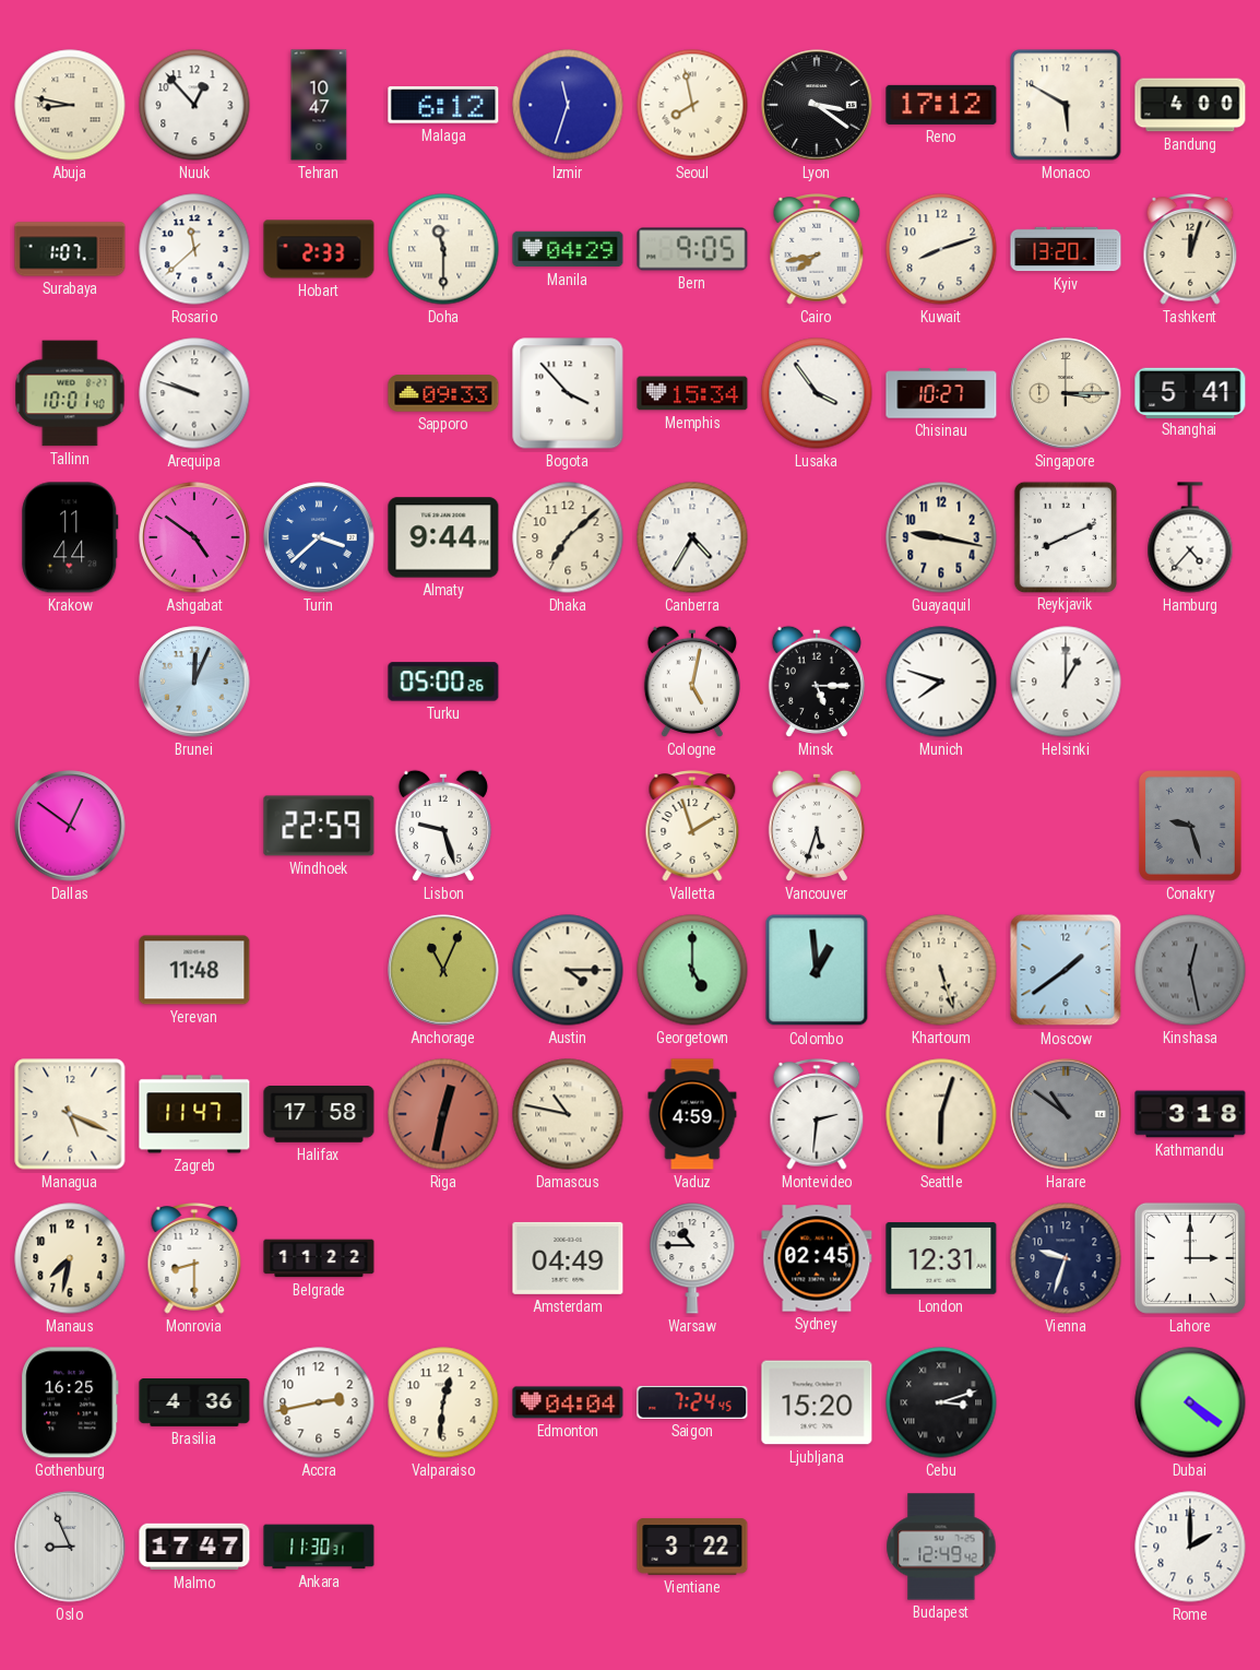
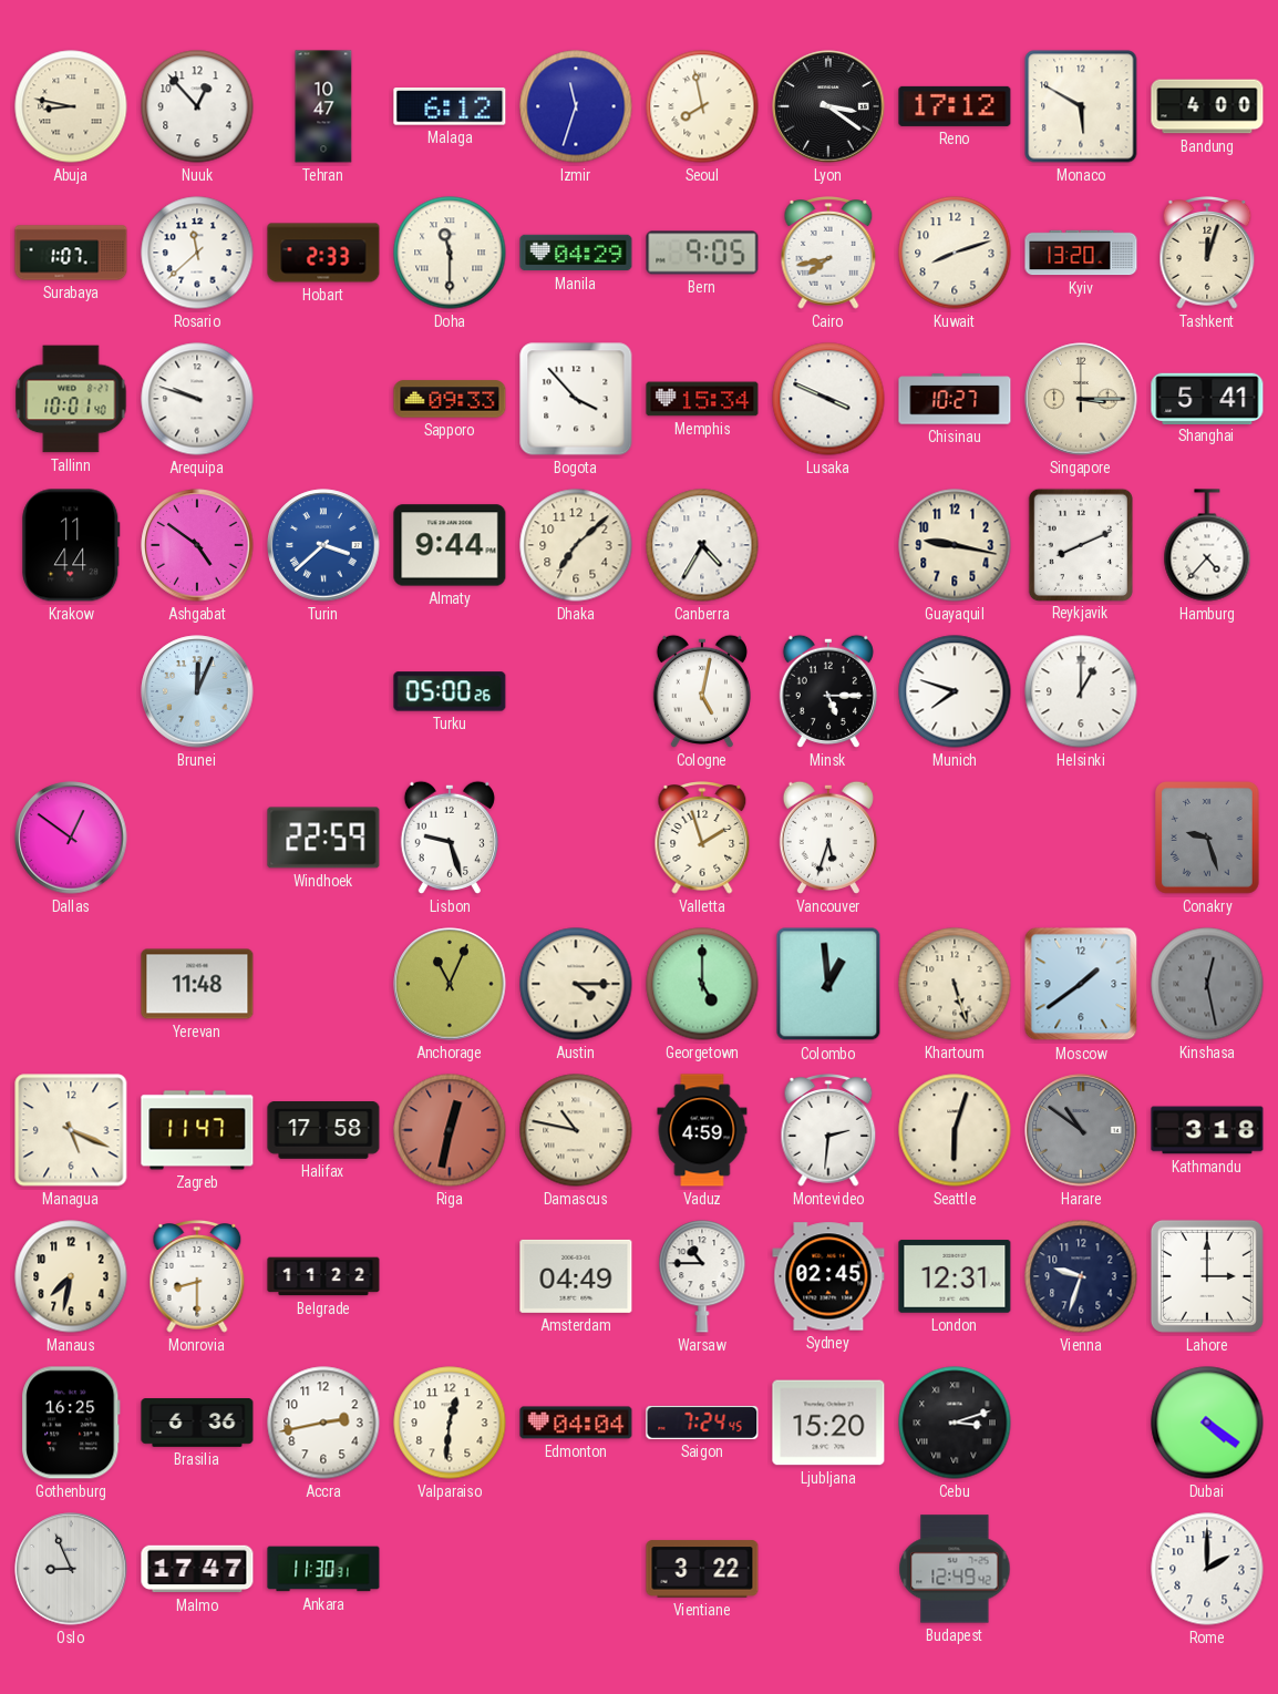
Lusaka: 3:54 -> 3:49
Brasilia: 4:36 -> 6:36
